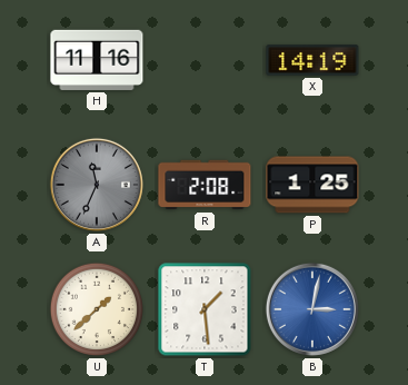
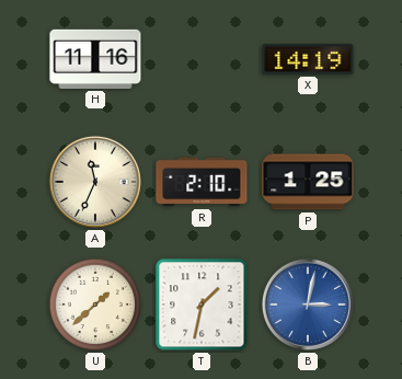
A dial: grey -> cream
R: 2:08 -> 2:10
T: 1:29 -> 1:32
